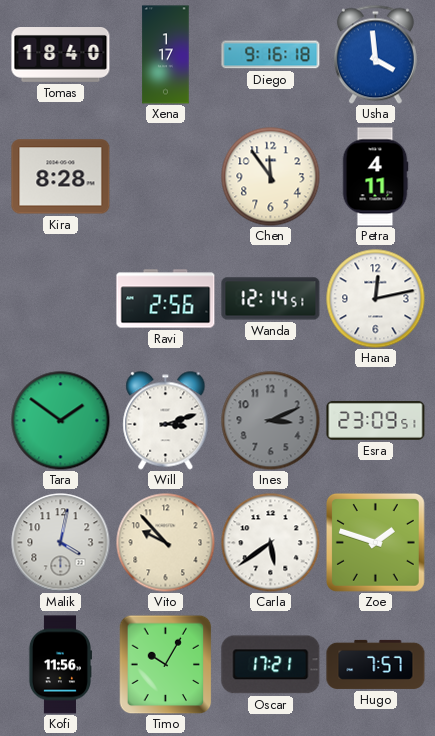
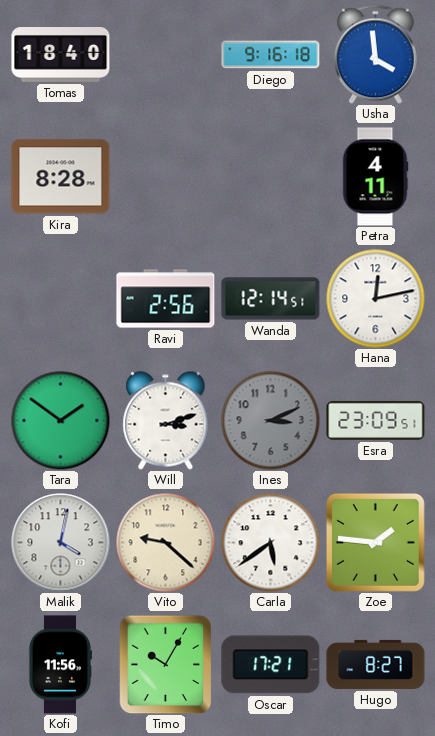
Xena: 1:17 -> none
Chen: 11:54 -> none
Vito: 9:53 -> 9:22
Zoe: 1:48 -> 1:46
Hugo: 7:57 -> 8:27
